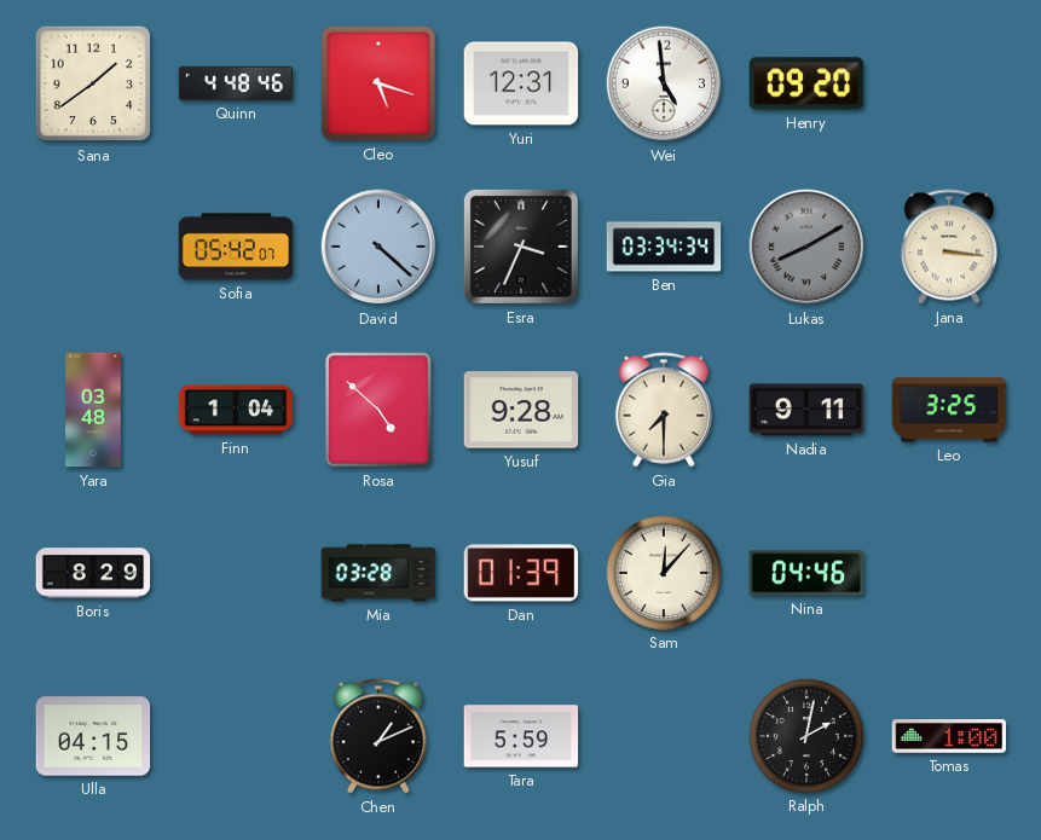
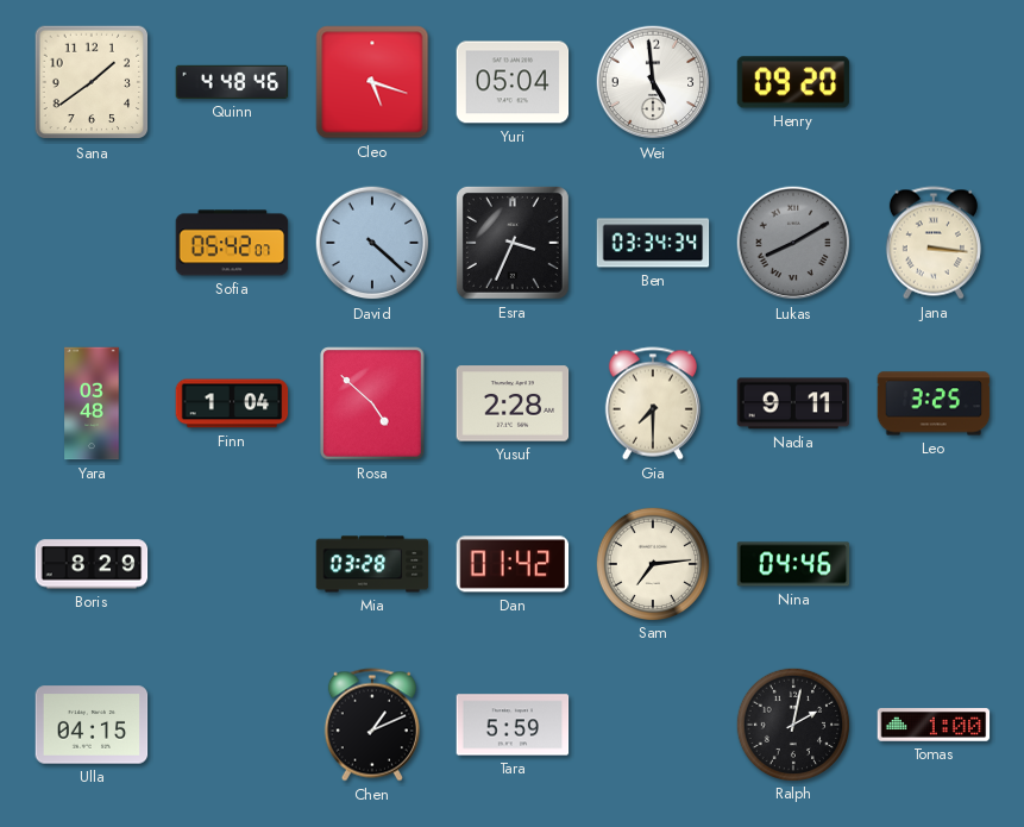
Yuri: 12:31 -> 05:04
Yusuf: 9:28 -> 2:28
Dan: 01:39 -> 01:42
Sam: 12:07 -> 7:14
